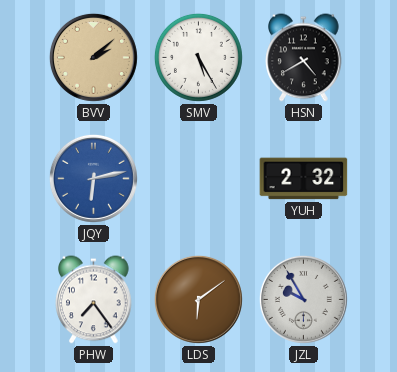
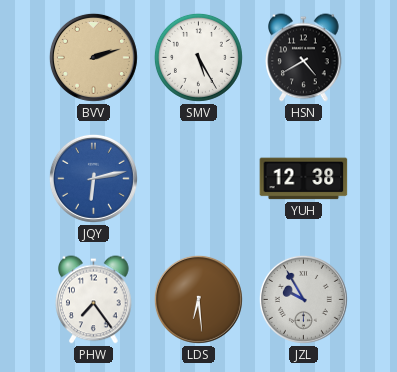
BVV: 2:08 -> 2:12
YUH: 2:32 -> 12:38
LDS: 6:09 -> 6:29
